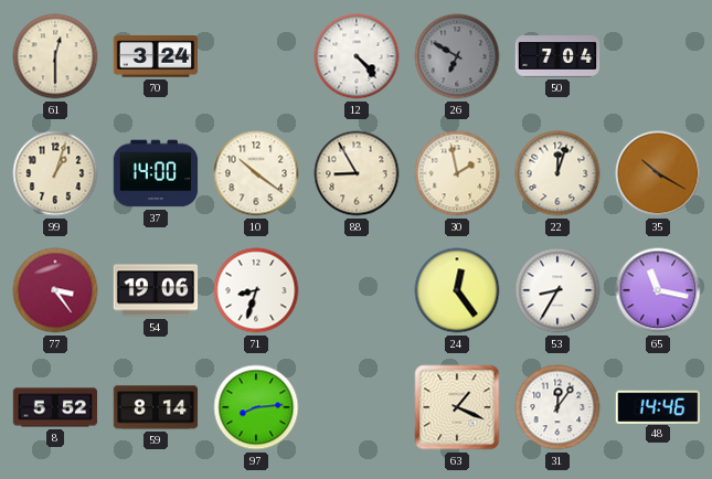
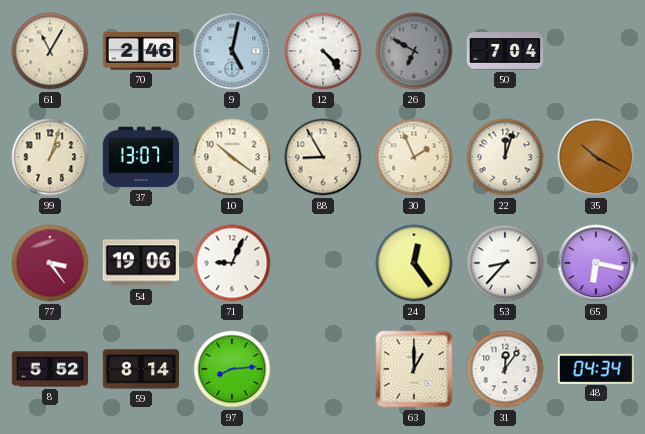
61: 12:30 -> 11:05
70: 3:24 -> 2:46
9: none -> 5:02
37: 14:00 -> 13:07
30: 1:58 -> 1:56
71: 8:33 -> 9:04
53: 8:35 -> 8:37
65: 11:17 -> 6:17
63: 1:19 -> 1:00
48: 14:46 -> 04:34
